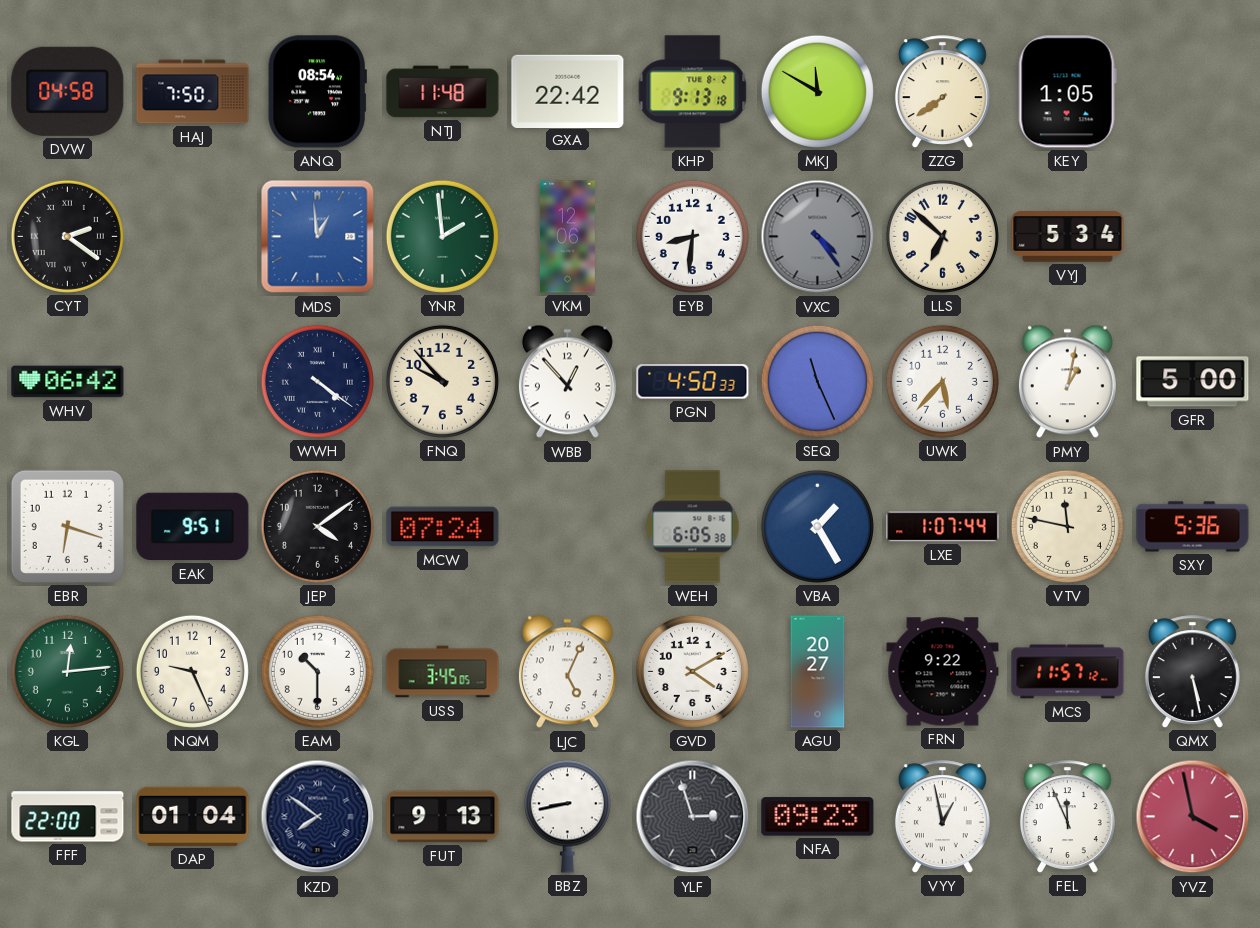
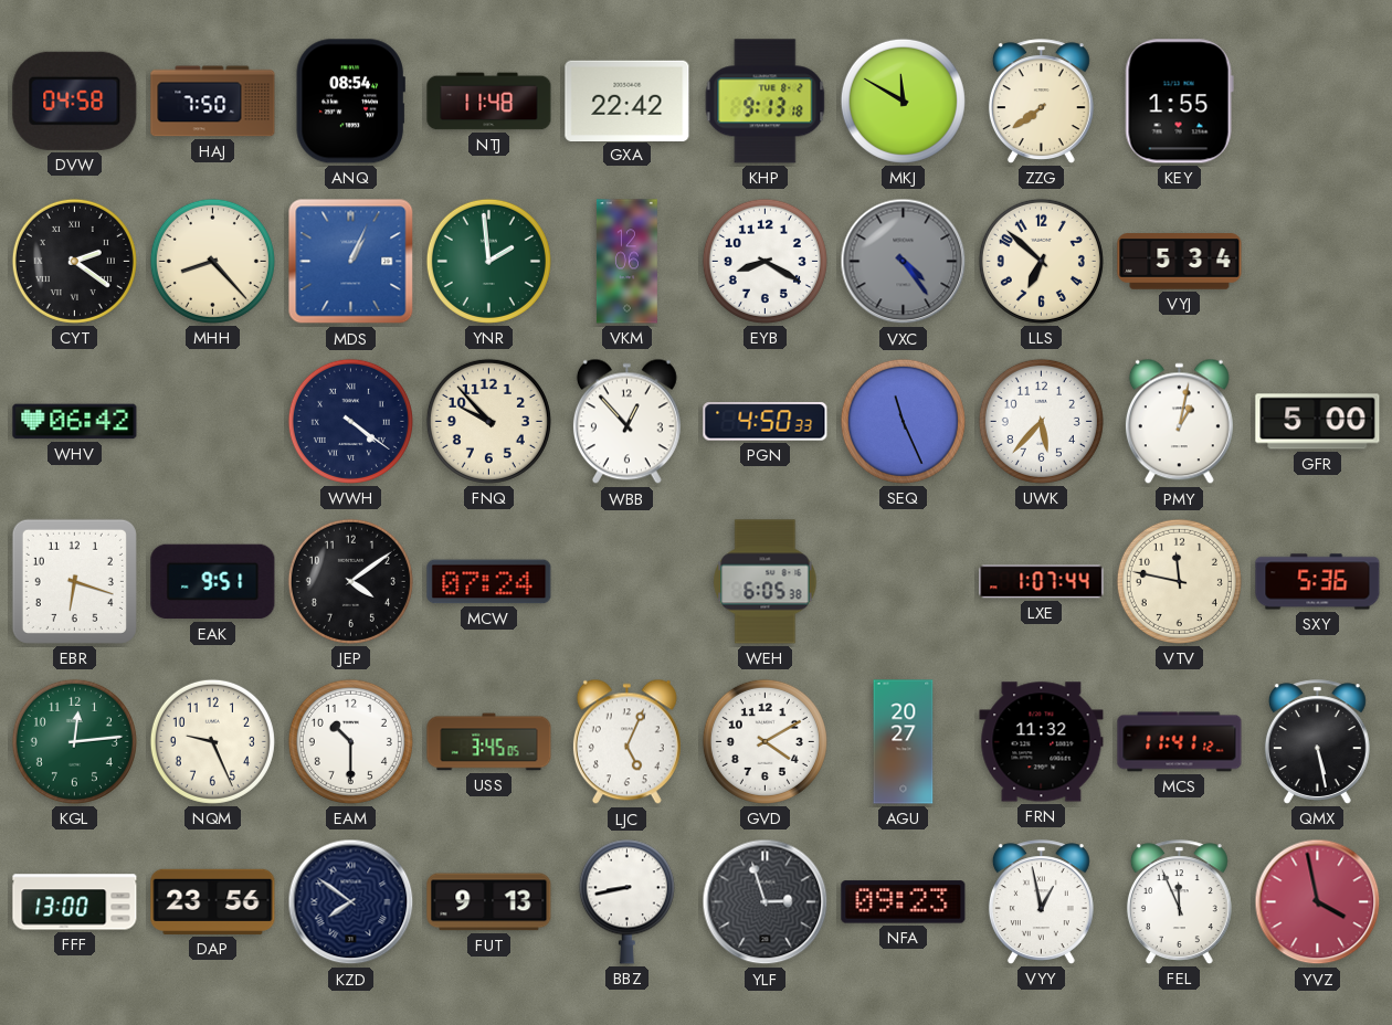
KEY: 1:05 -> 1:55
MHH: none -> 8:23
MDS: 12:59 -> 1:04
EYB: 8:31 -> 8:20
VBA: 1:25 -> none
FRN: 9:22 -> 11:32
MCS: 11:57 -> 11:41
FFF: 22:00 -> 13:00
DAP: 01:04 -> 23:56
